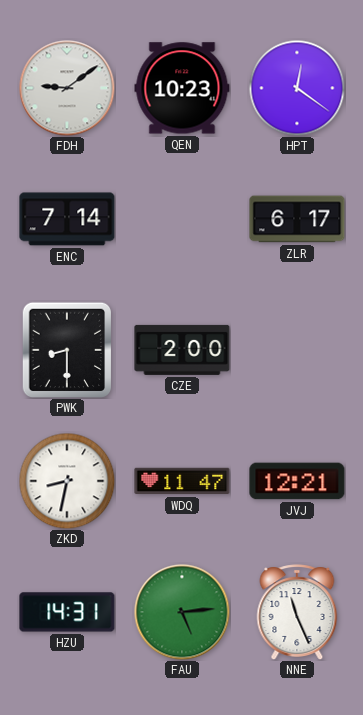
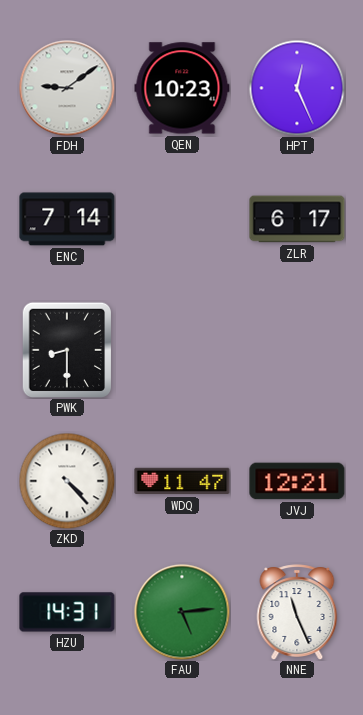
HPT: 12:21 -> 12:26
CZE: 2:00 -> none
ZKD: 8:32 -> 4:23
